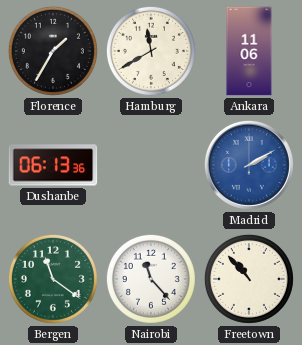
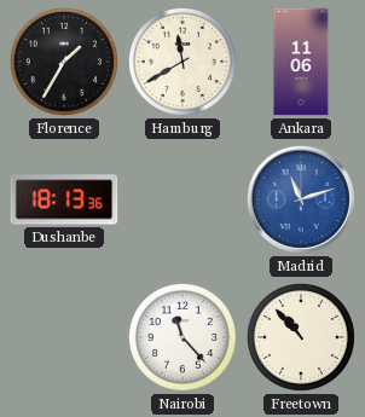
Dushanbe: 06:13 -> 18:13
Madrid: 2:10 -> 11:12
Bergen: 11:21 -> none
